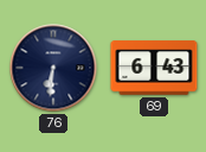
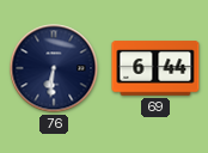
69: 6:43 -> 6:44
